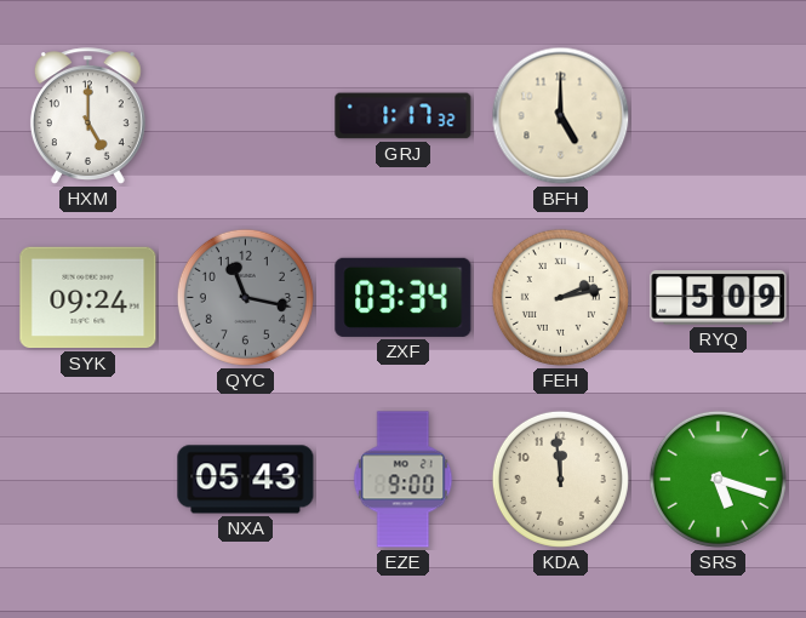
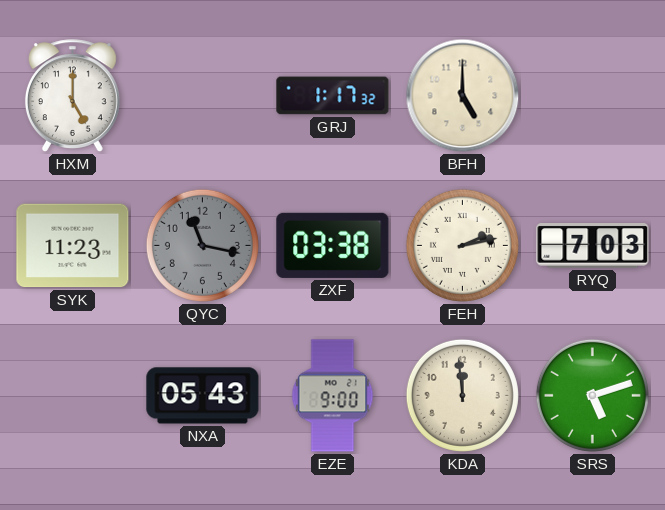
SYK: 09:24 -> 11:23
ZXF: 03:34 -> 03:38
RYQ: 5:09 -> 7:03
SRS: 5:18 -> 5:12
